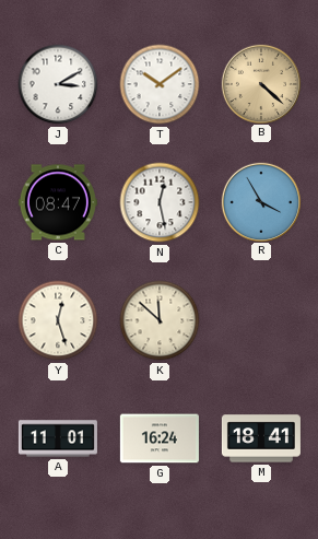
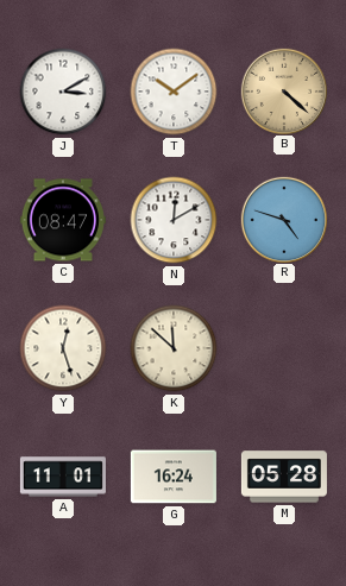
N: 12:28 -> 12:10
R: 3:55 -> 4:48
M: 18:41 -> 05:28
